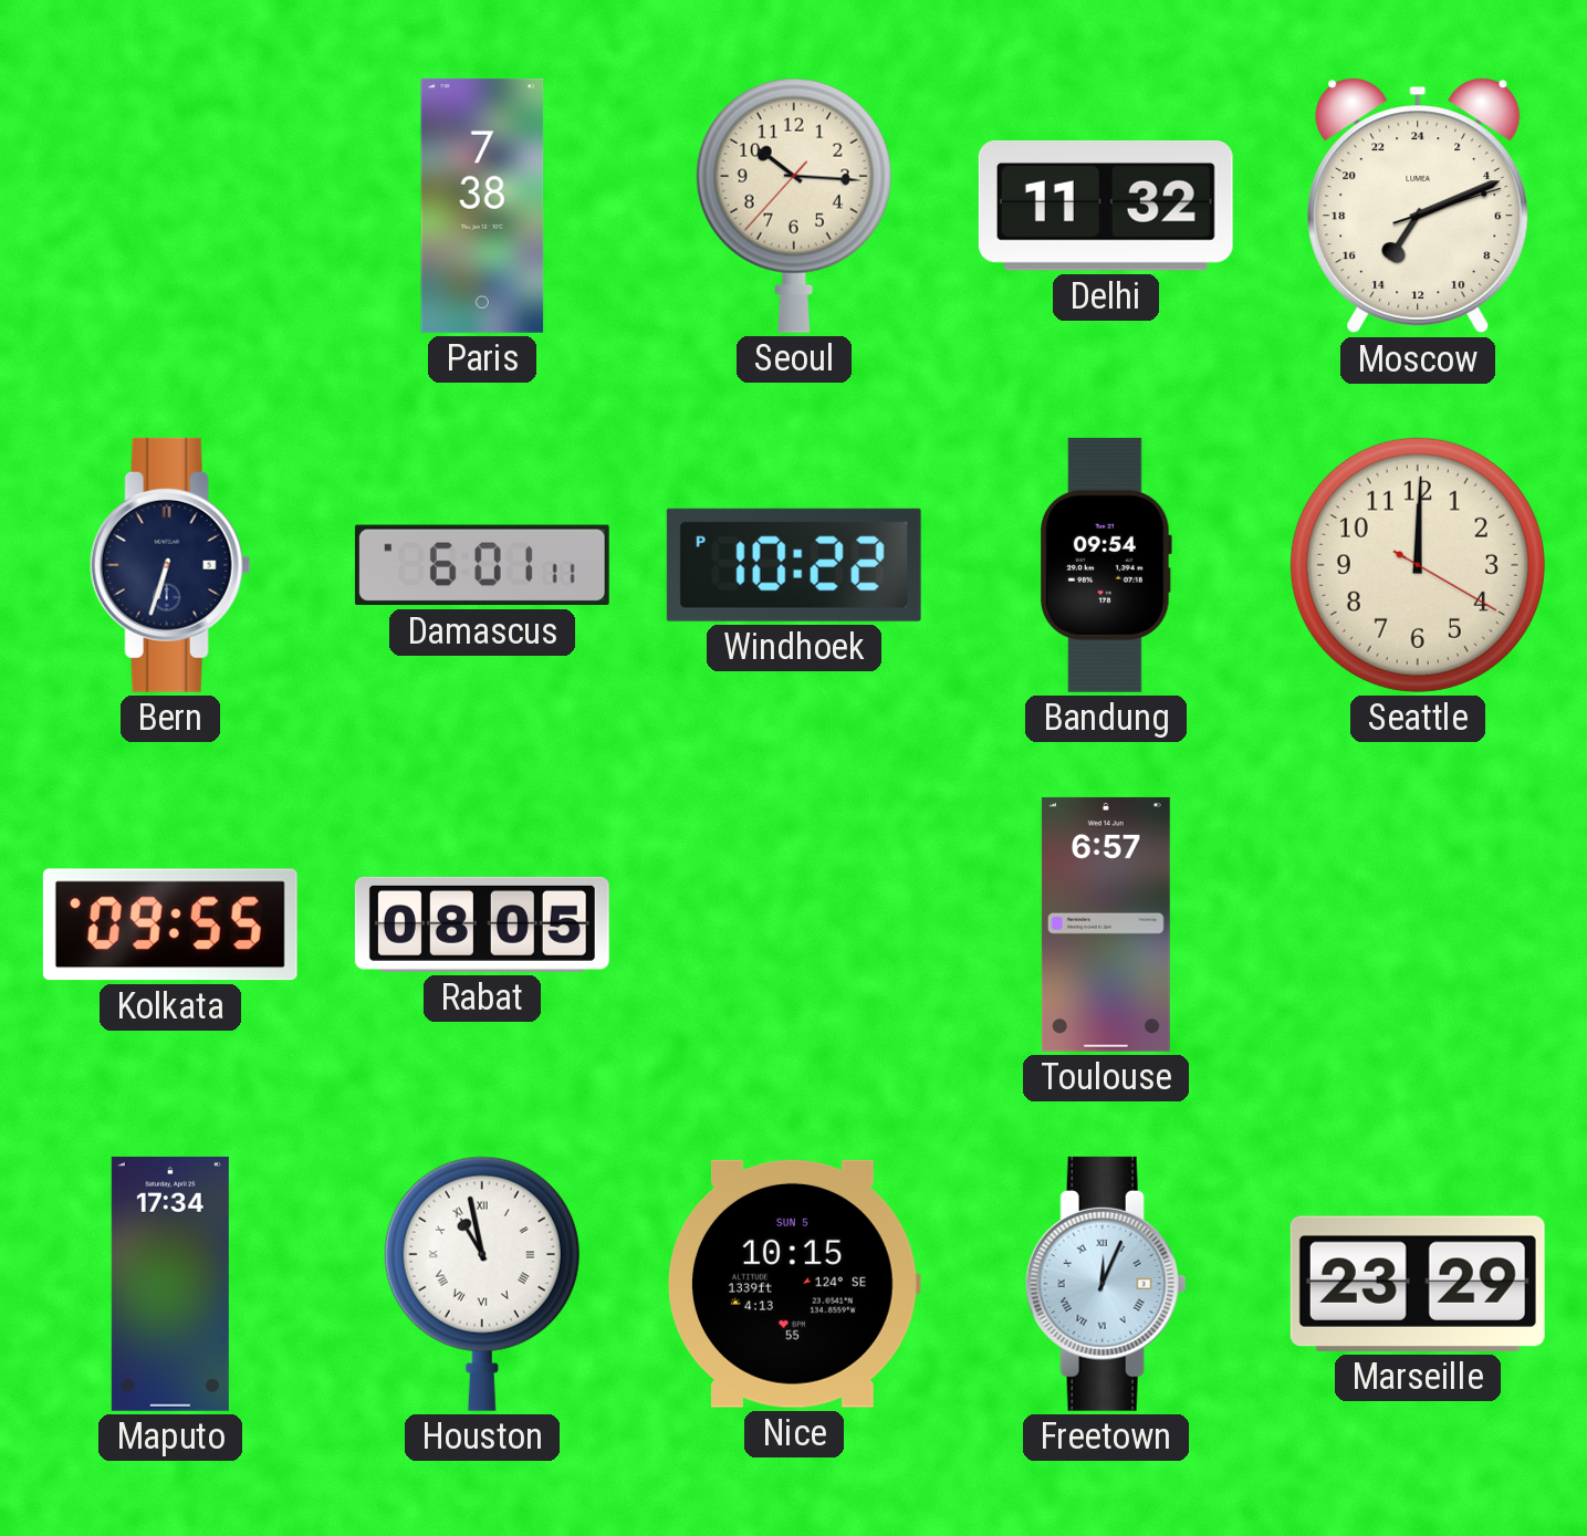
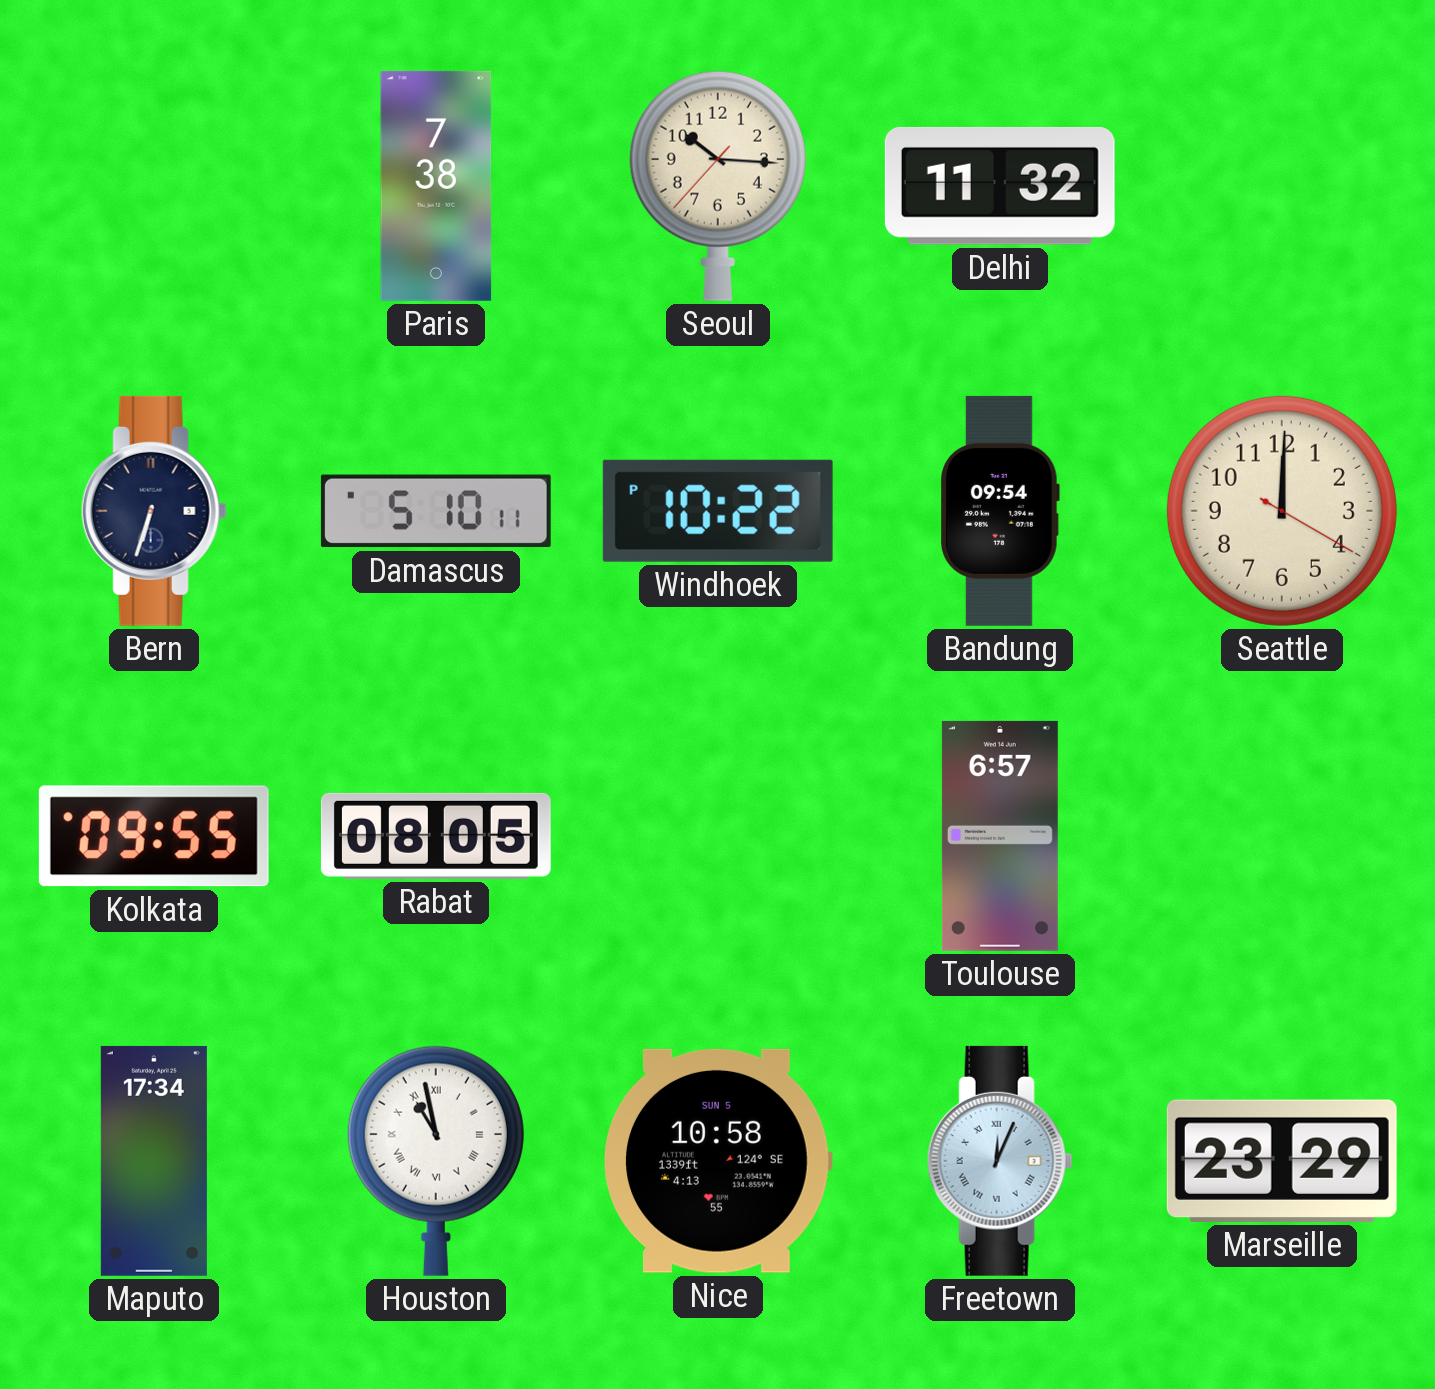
Moscow: 14:11 -> none
Damascus: 6:01 -> 5:10
Nice: 10:15 -> 10:58
